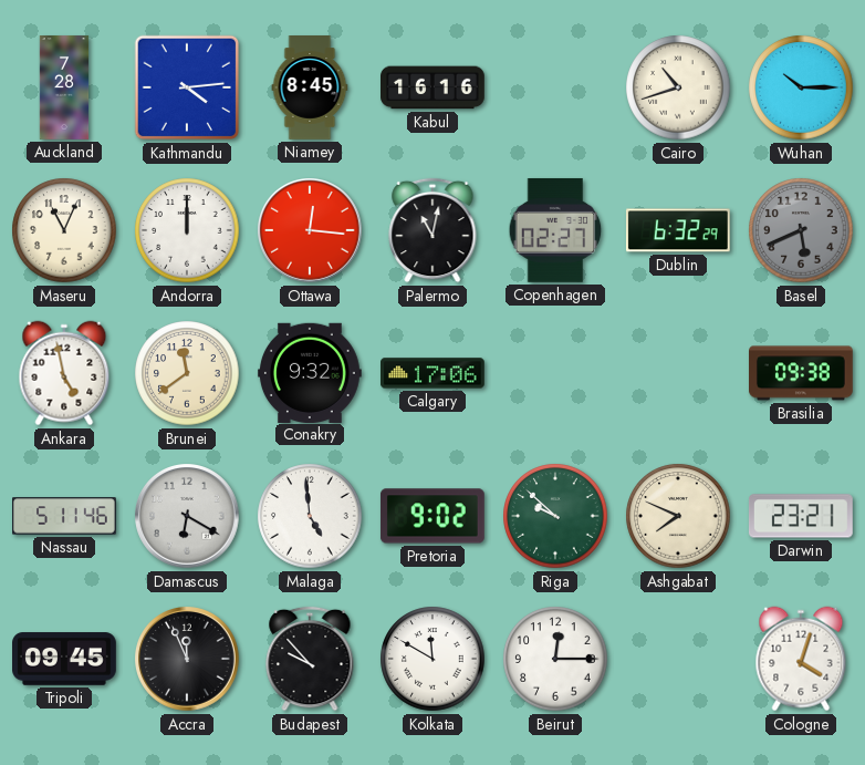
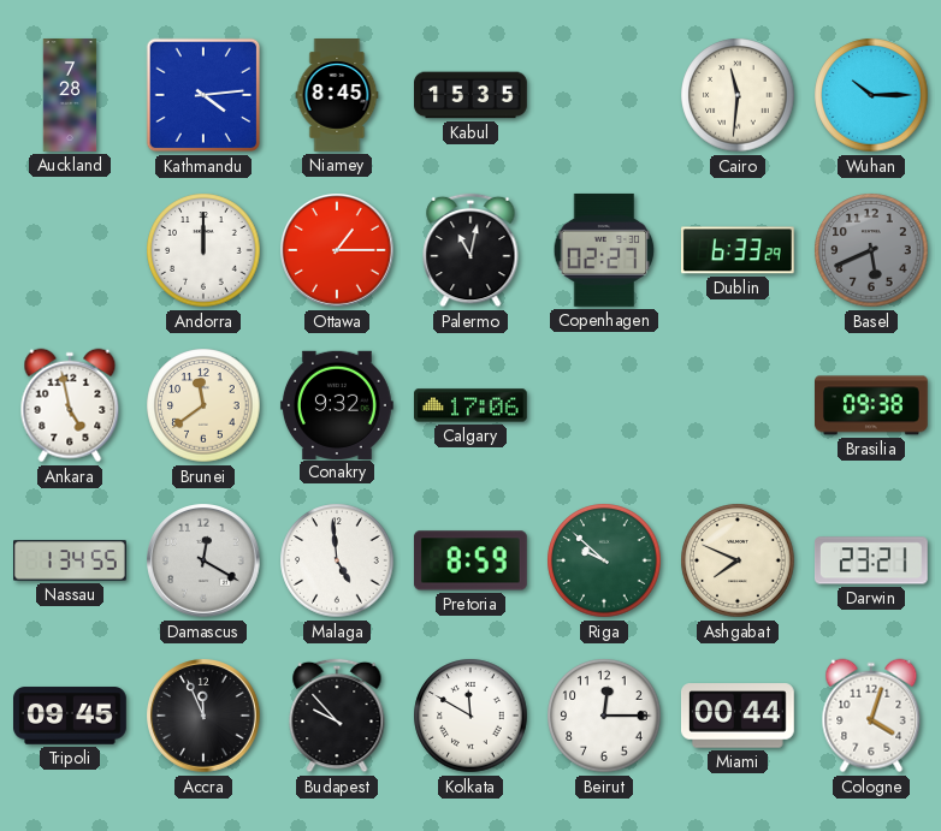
Kabul: 16:16 -> 15:35
Cairo: 10:42 -> 11:31
Maseru: 11:04 -> none
Ottawa: 12:16 -> 1:15
Dublin: 6:32 -> 6:33
Nassau: 5:11 -> 1:34
Damascus: 6:20 -> 12:20
Pretoria: 9:02 -> 8:59
Miami: none -> 00:44
